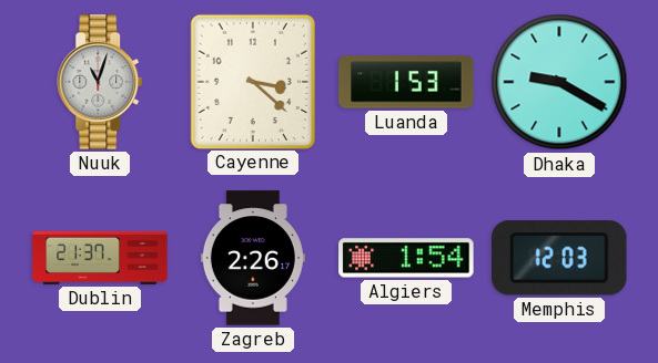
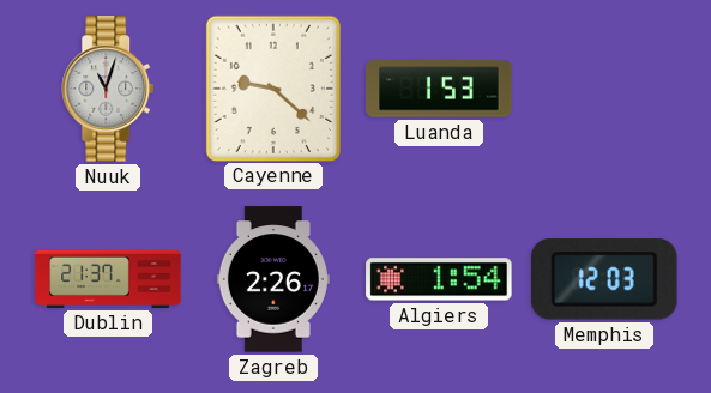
Cayenne: 3:22 -> 9:22
Dhaka: 9:20 -> none
